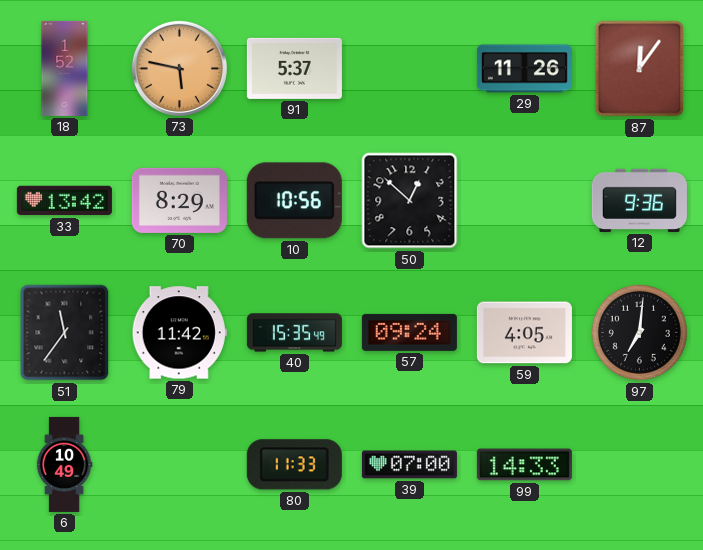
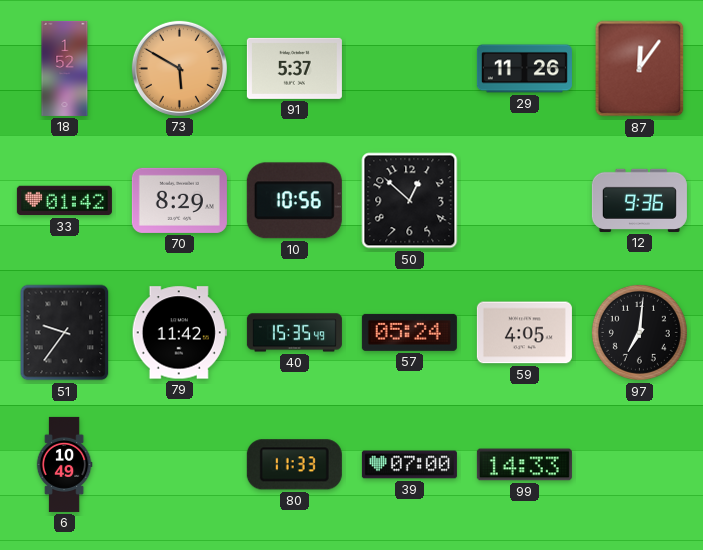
73: 5:47 -> 5:50
33: 13:42 -> 01:42
51: 11:36 -> 9:36
57: 09:24 -> 05:24
